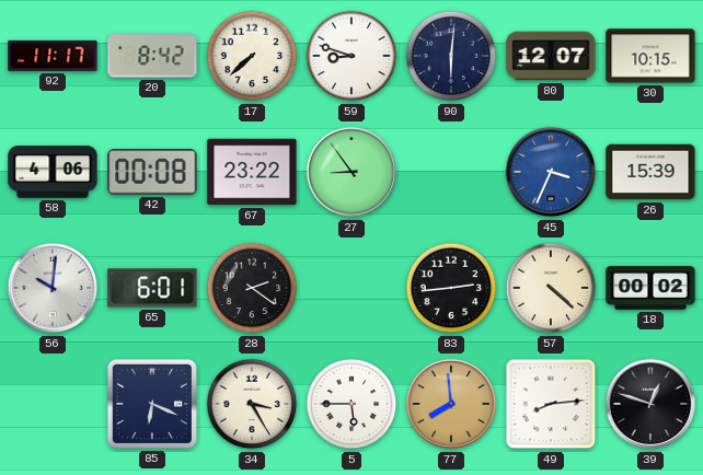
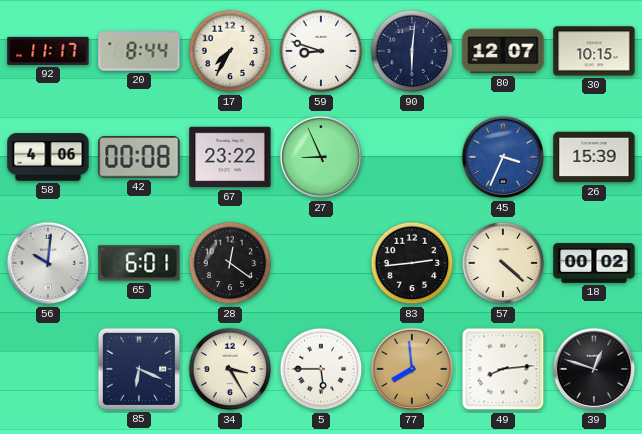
20: 8:42 -> 8:44
17: 7:38 -> 7:35
27: 8:54 -> 8:56
28: 2:21 -> 12:21
